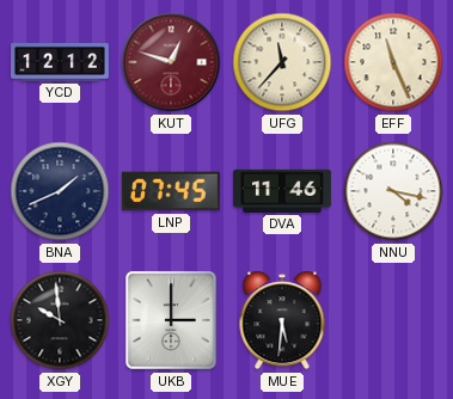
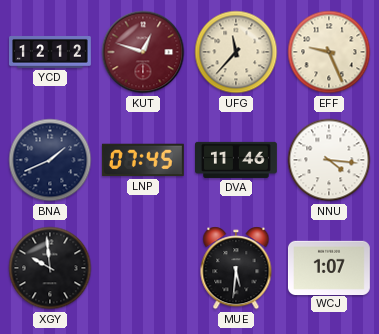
EFF: 11:26 -> 9:26
NNU: 4:17 -> 4:16
UKB: 3:00 -> none
WCJ: none -> 1:07
